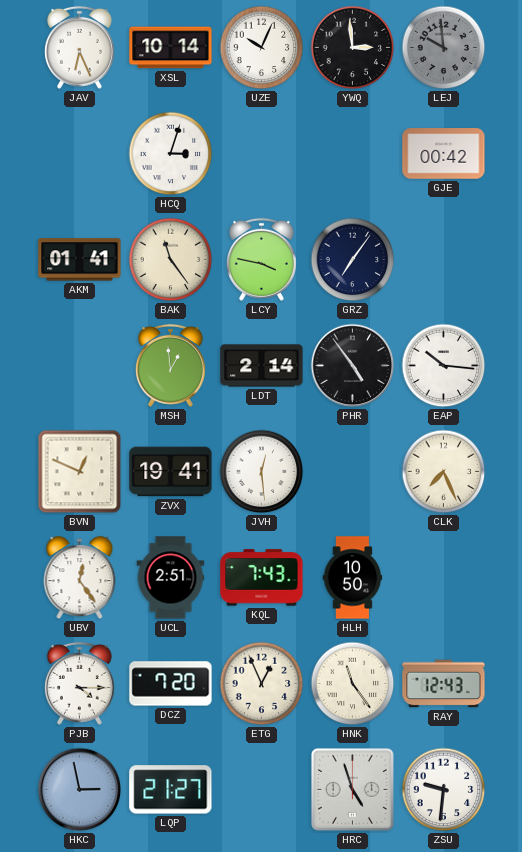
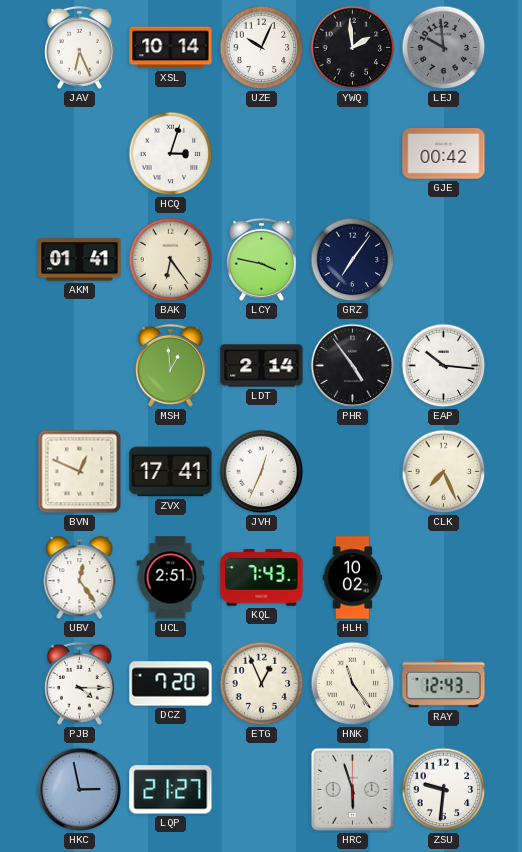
YWQ: 2:59 -> 1:59
BAK: 11:24 -> 6:24
ZVX: 19:41 -> 17:41
JVH: 12:29 -> 12:34
HLH: 10:50 -> 10:02
HRC: 4:57 -> 5:57
